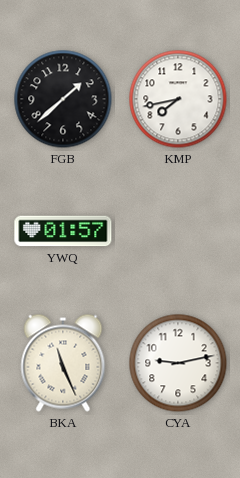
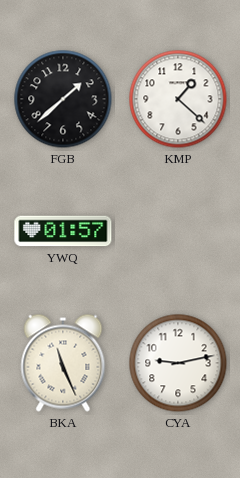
KMP: 7:43 -> 1:22
